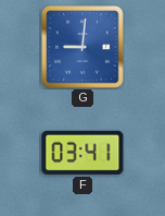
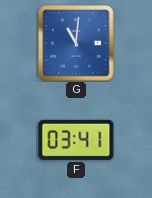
G: 9:01 -> 11:01
